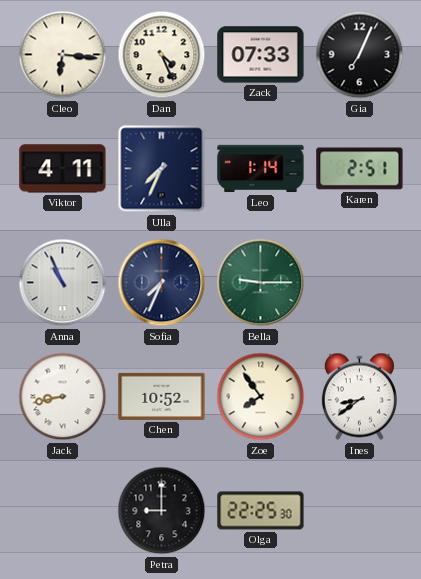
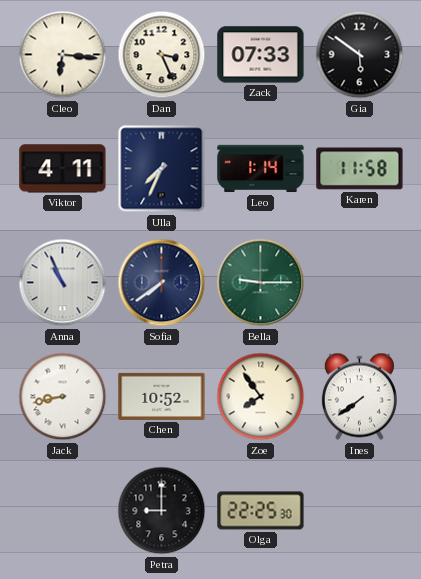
Dan: 4:26 -> 3:26
Gia: 7:04 -> 5:51
Karen: 2:51 -> 11:58
Sofia: 7:34 -> 7:39
Ines: 8:39 -> 7:39
